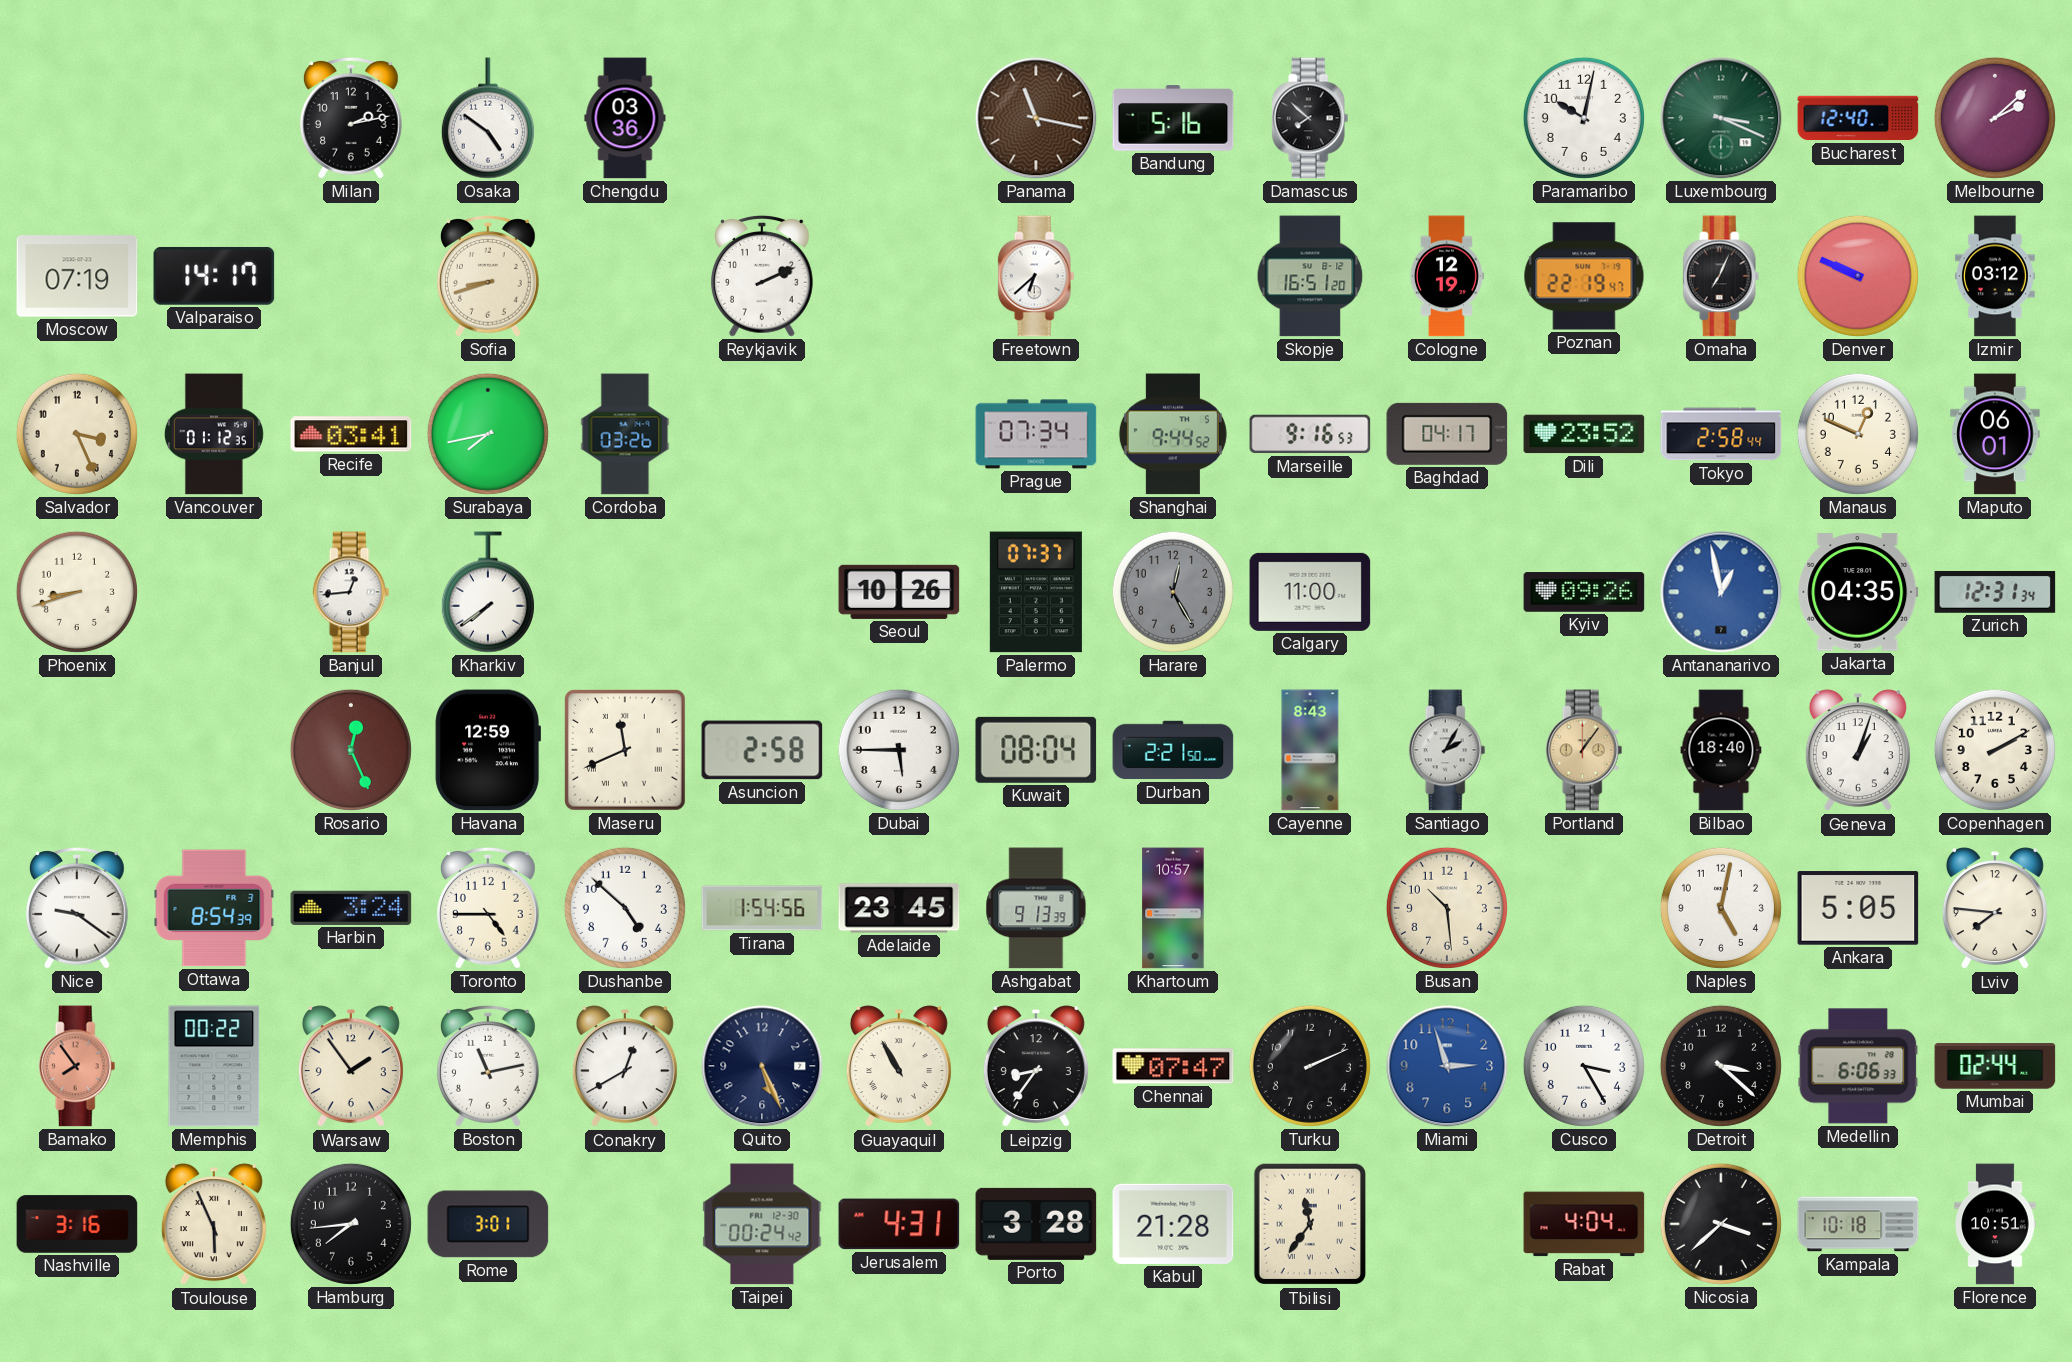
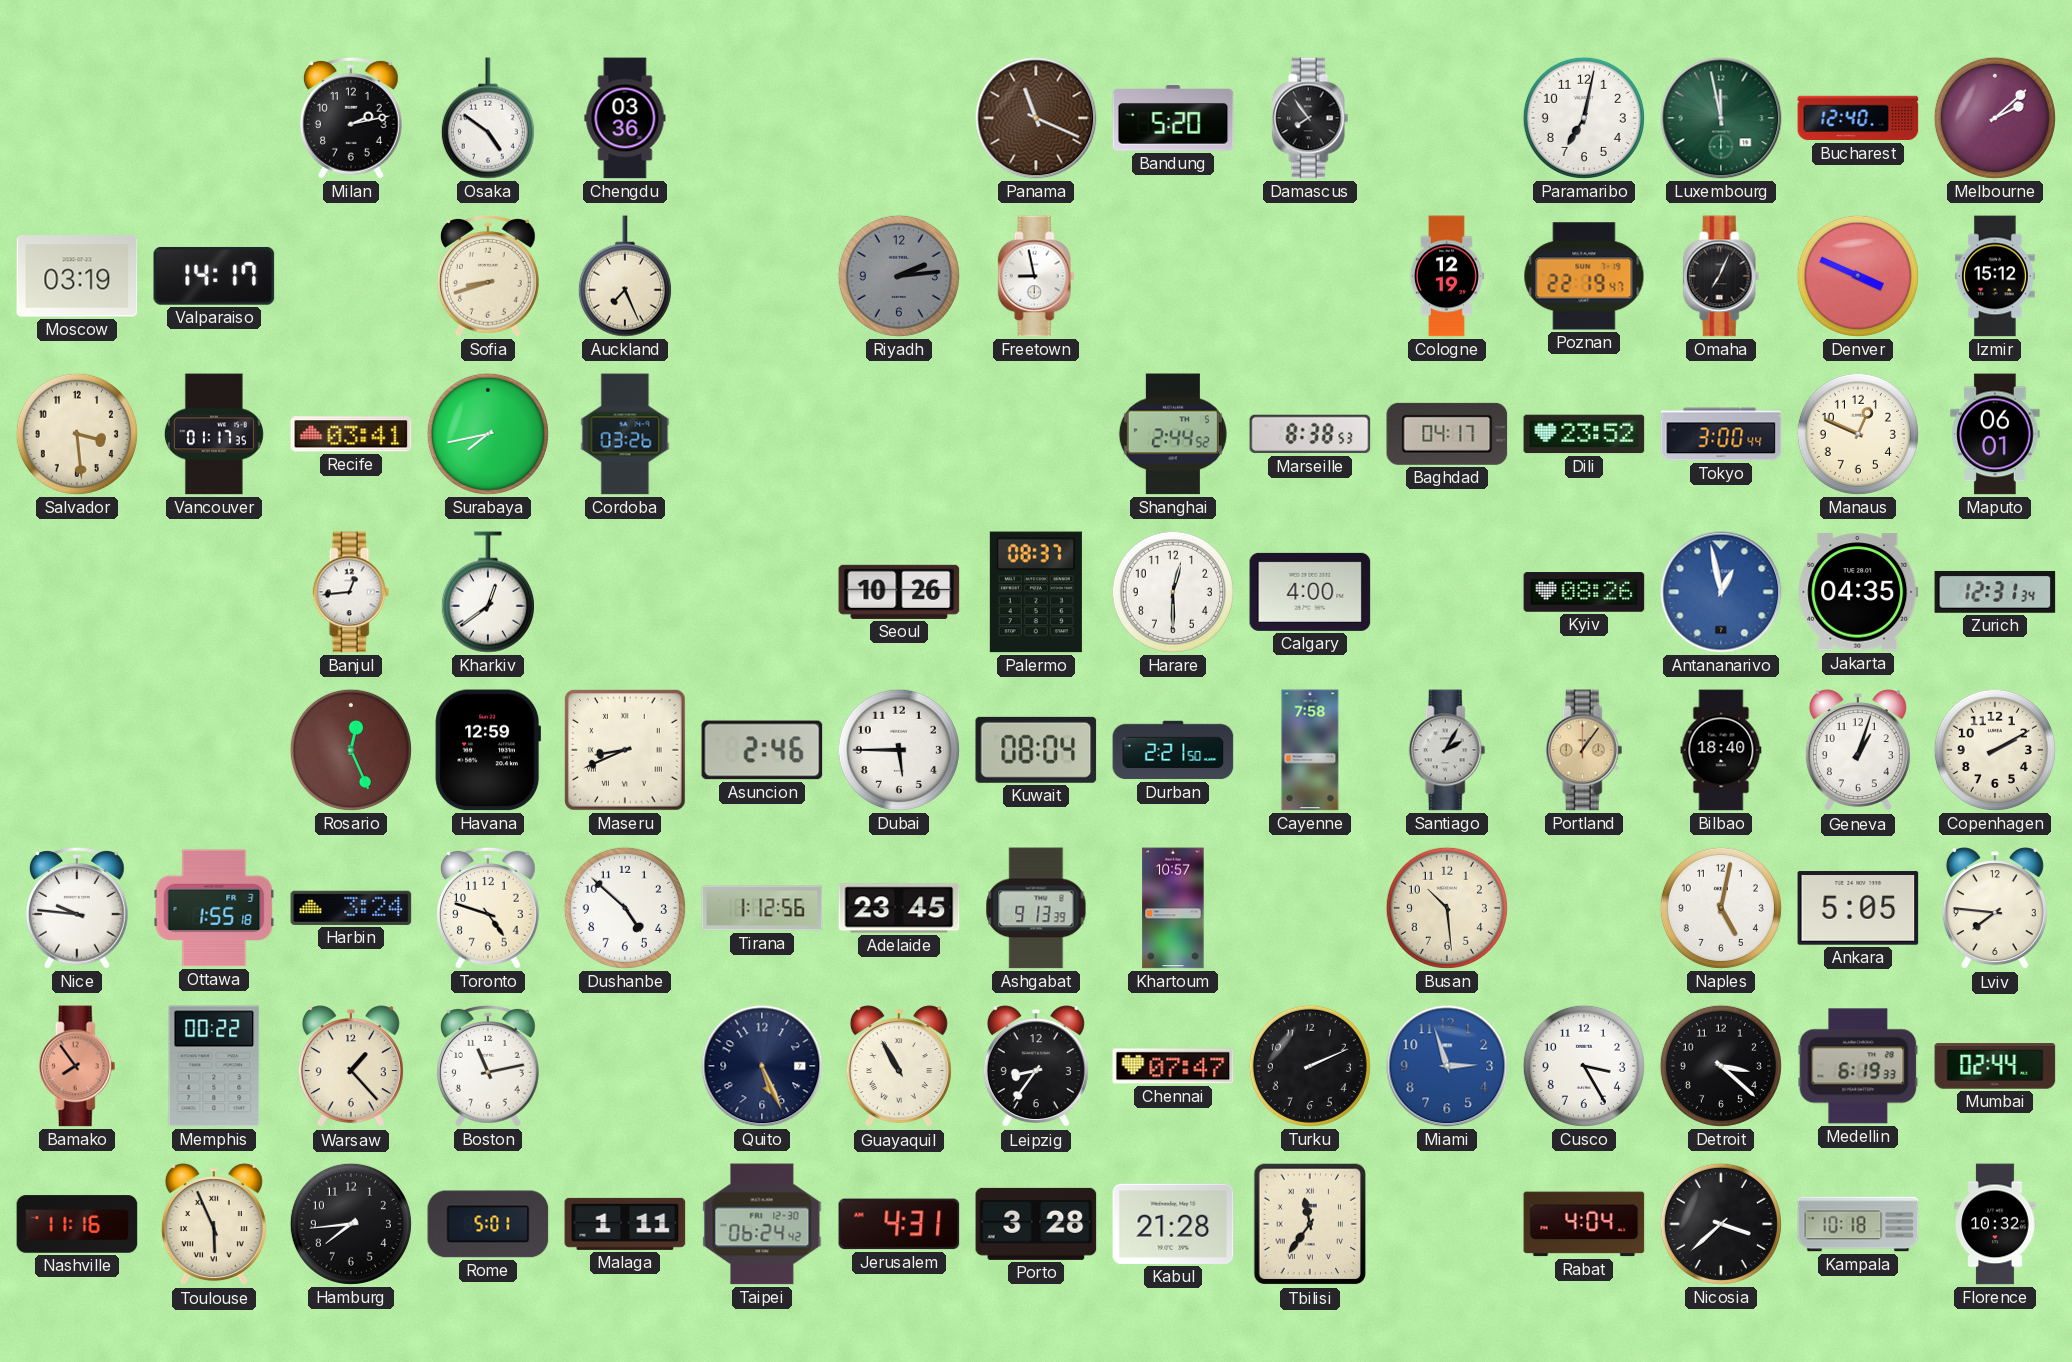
Panama: 11:17 -> 11:19
Bandung: 5:16 -> 5:20
Damascus: 7:52 -> 7:54
Paramaribo: 10:02 -> 7:02
Luxembourg: 3:19 -> 11:58
Moscow: 07:19 -> 03:19
Auckland: none -> 7:26
Reykjavik: 2:11 -> none
Riyadh: none -> 2:14
Freetown: 6:38 -> 8:58
Skopje: 16:51 -> none
Denver: 9:49 -> 3:49
Izmir: 03:12 -> 15:12
Salvador: 3:26 -> 3:29
Vancouver: 01:12 -> 01:17
Prague: 07:34 -> none
Shanghai: 9:44 -> 2:44
Marseille: 9:16 -> 8:38
Tokyo: 2:58 -> 3:00
Phoenix: 8:42 -> none
Kharkiv: 7:39 -> 12:39
Palermo: 07:37 -> 08:37
Harare: 12:25 -> 12:30
Harare dial: grey -> white
Calgary: 11:00 -> 4:00
Kyiv: 09:26 -> 08:26
Maseru: 11:41 -> 8:41
Asuncion: 2:58 -> 2:46
Cayenne: 8:43 -> 7:58
Nice: 9:21 -> 9:46
Ottawa: 8:54 -> 1:55
Toronto: 4:45 -> 4:48
Tirana: 1:54 -> 1:12
Warsaw: 1:54 -> 1:23
Conakry: 12:40 -> none
Medellin: 6:06 -> 6:19
Nashville: 3:16 -> 11:16
Rome: 3:01 -> 5:01
Malaga: none -> 1:11
Taipei: 00:24 -> 06:24
Florence: 10:51 -> 10:32
